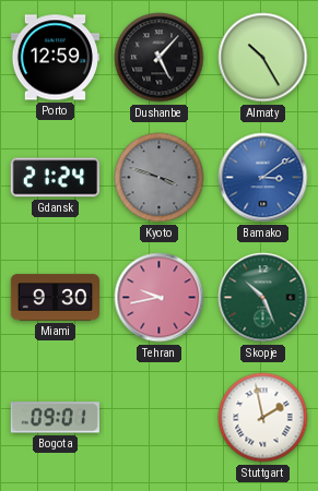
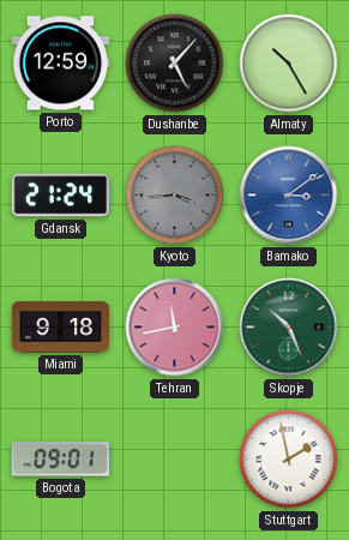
Kyoto: 3:48 -> 3:44
Miami: 9:30 -> 9:18
Tehran: 9:43 -> 11:43
